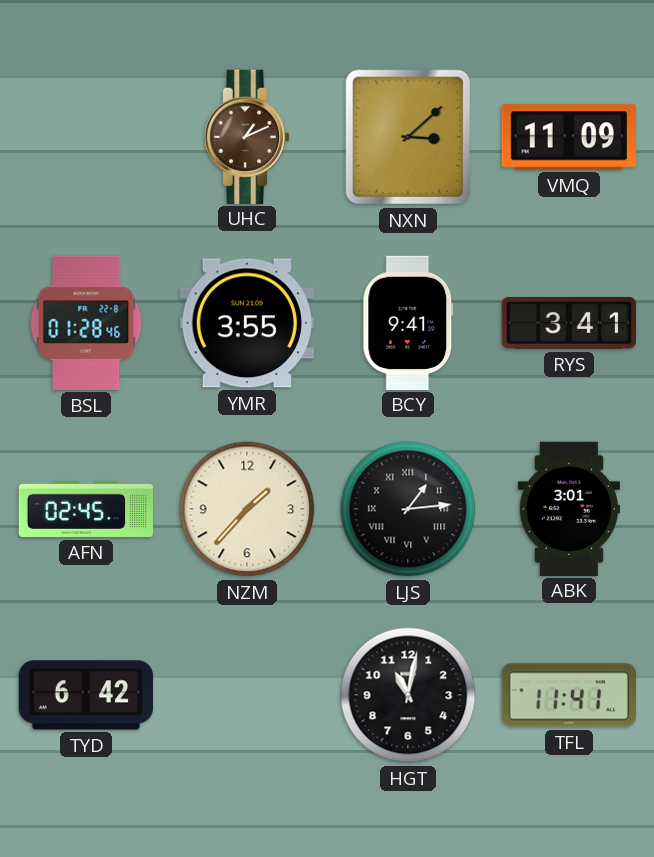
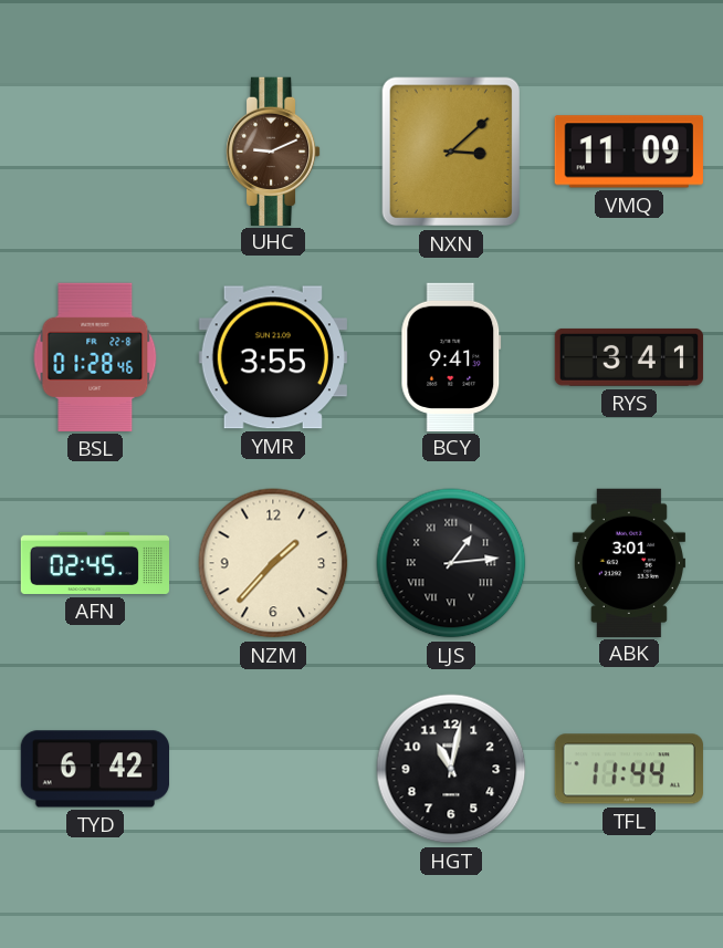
UHC: 1:11 -> 9:11
TFL: 11:41 -> 11:44
